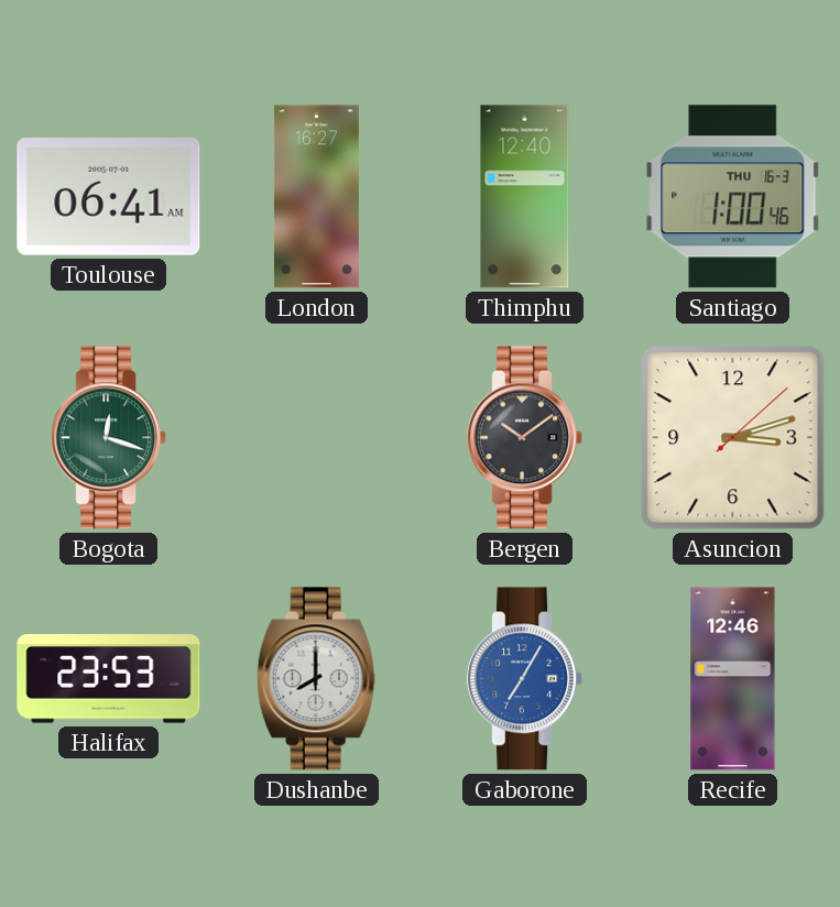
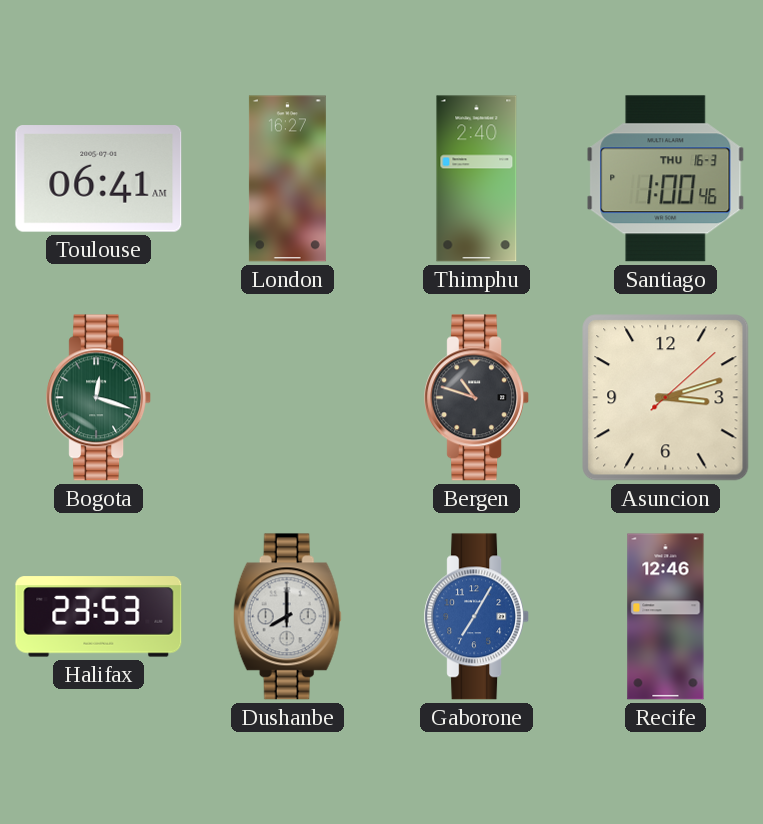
Thimphu: 12:40 -> 2:40
Bergen: 10:09 -> 10:48
